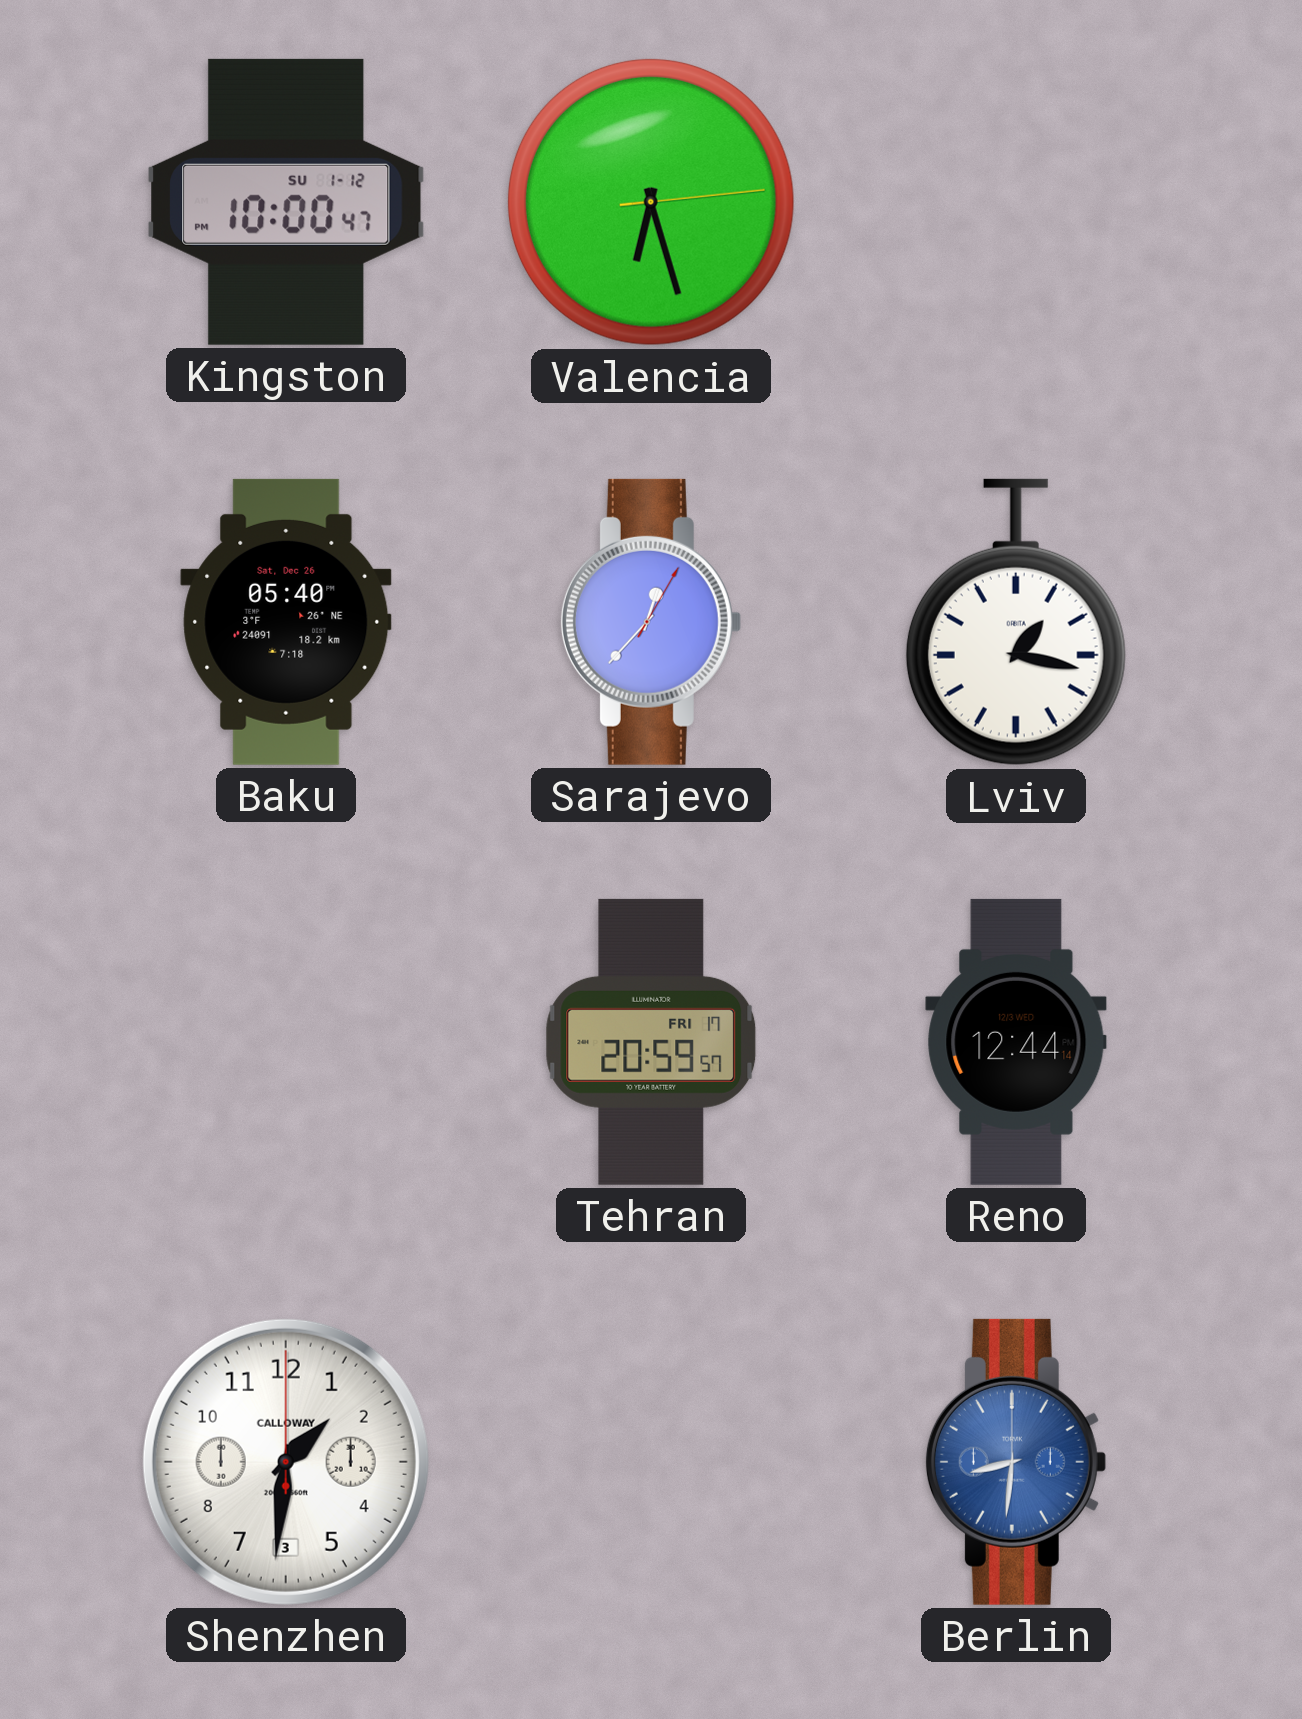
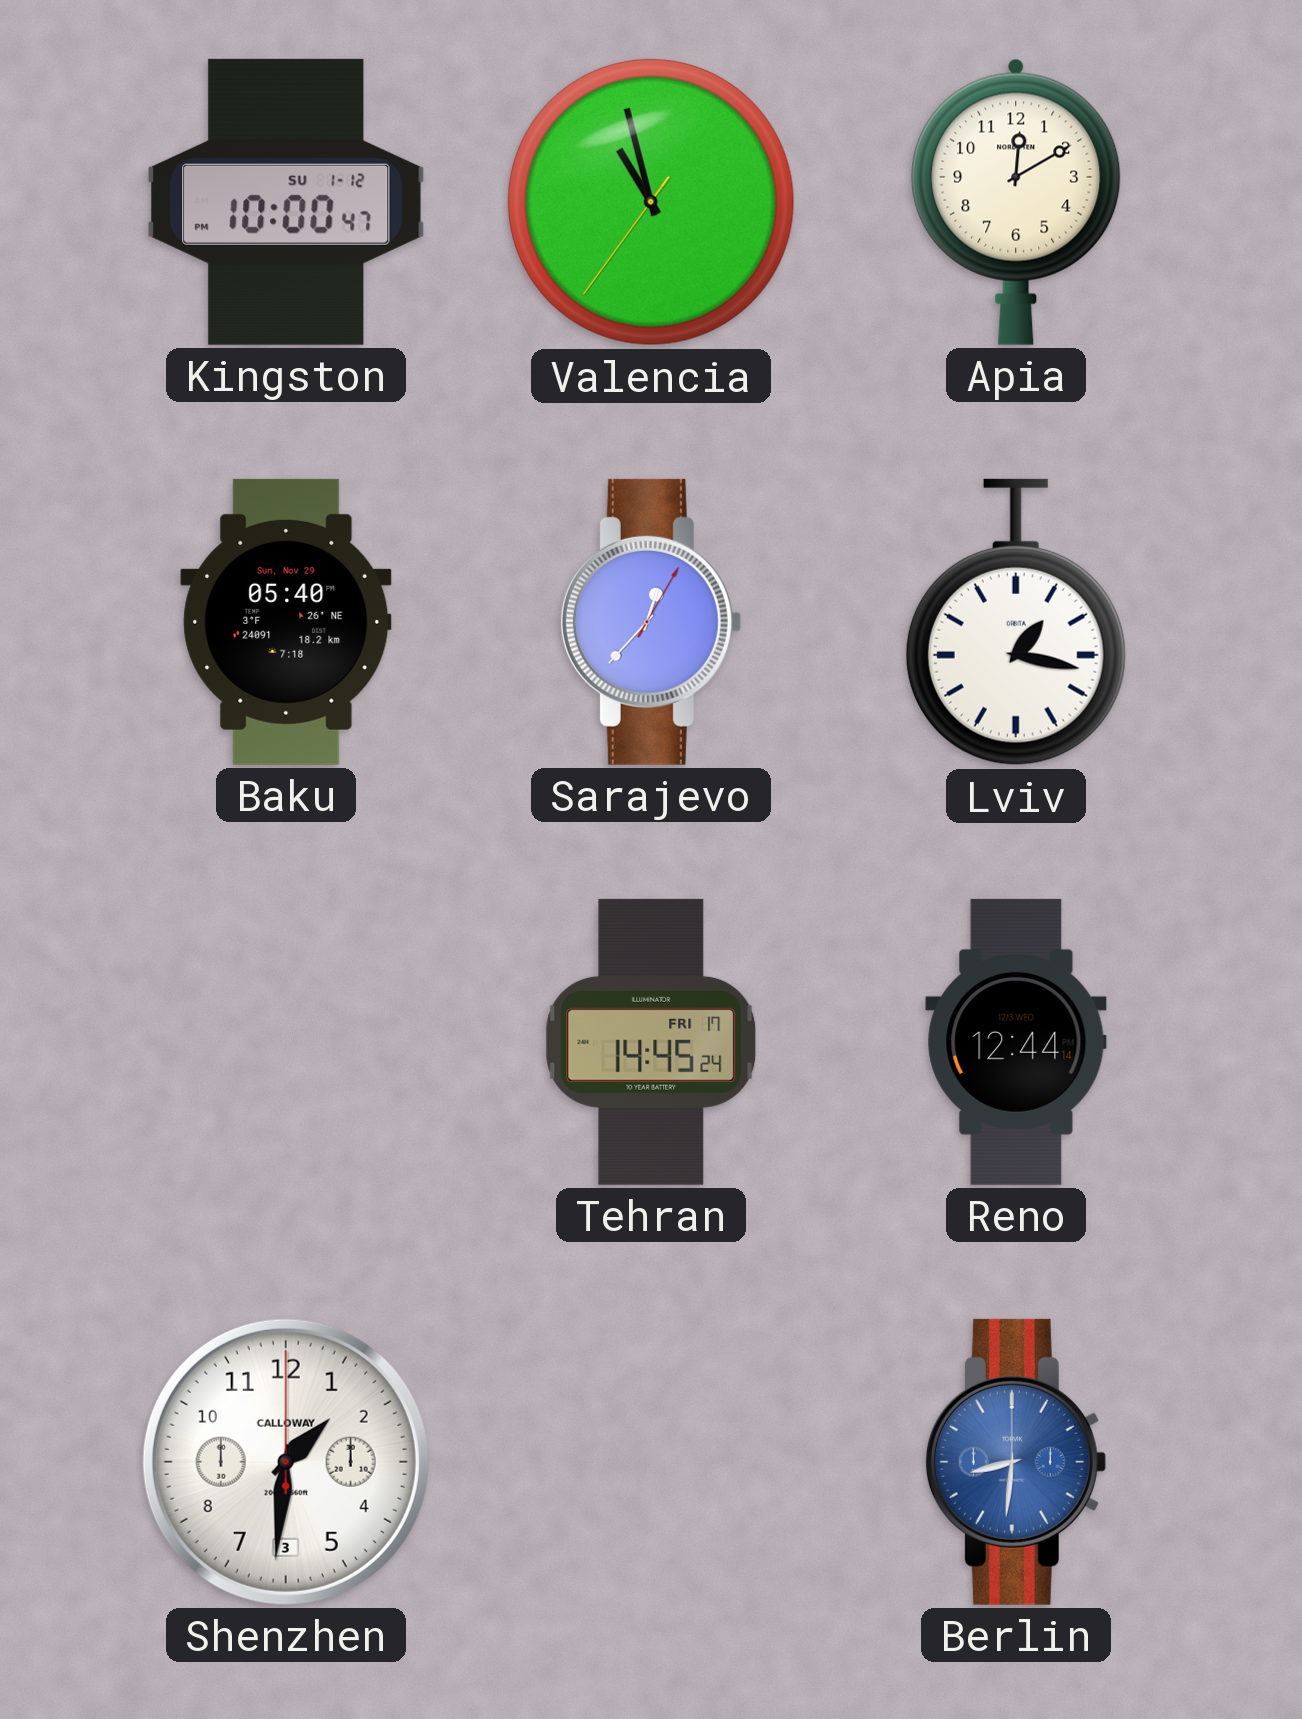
Valencia: 6:27 -> 10:57
Apia: none -> 12:10
Baku date: Sat, Dec 26 -> Sun, Nov 29
Tehran: 20:59 -> 14:45
